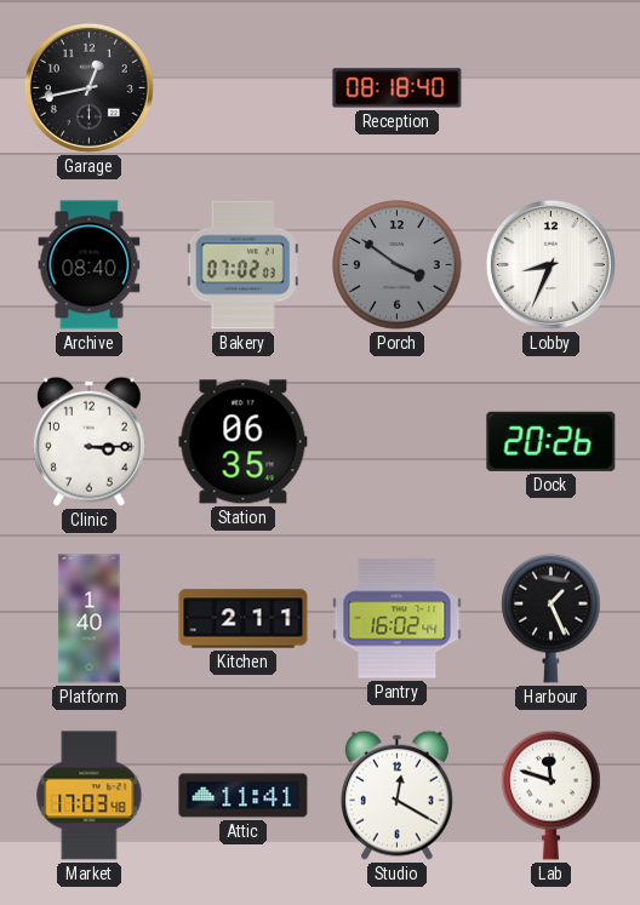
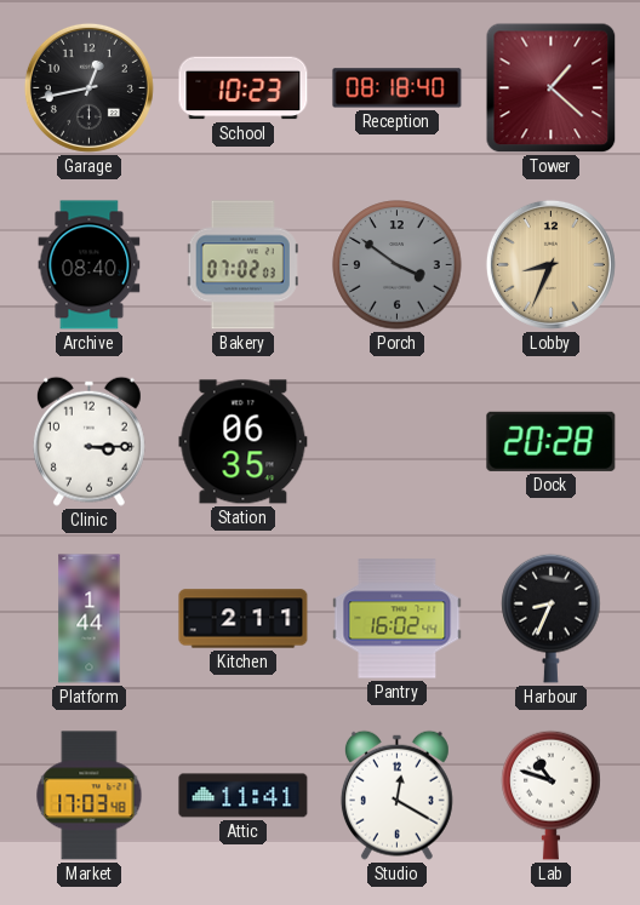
School: none -> 10:23
Tower: none -> 1:22
Lobby dial: white -> champagne
Dock: 20:26 -> 20:28
Platform: 1:40 -> 1:44
Harbour: 1:26 -> 8:34
Lab: 11:48 -> 10:48
